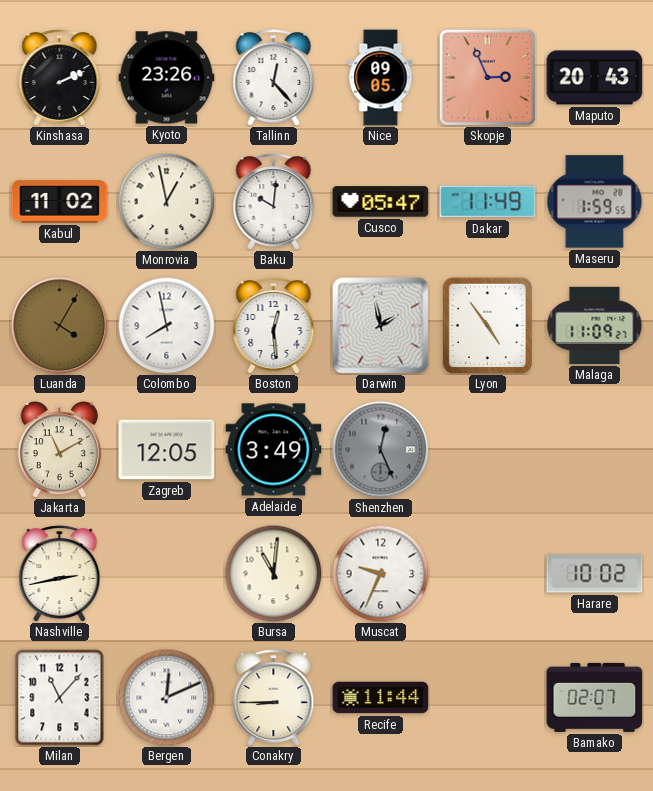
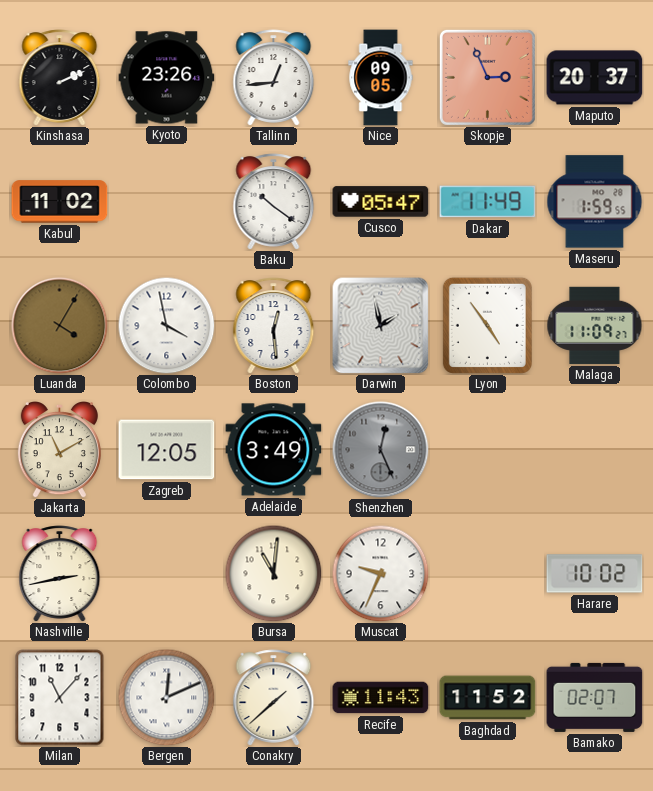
Tallinn: 12:23 -> 12:44
Maputo: 20:43 -> 20:37
Monrovia: 12:58 -> none
Baku: 10:01 -> 10:21
Colombo: 7:58 -> 3:58
Conakry: 8:45 -> 1:38
Recife: 11:44 -> 11:43
Baghdad: none -> 11:52
